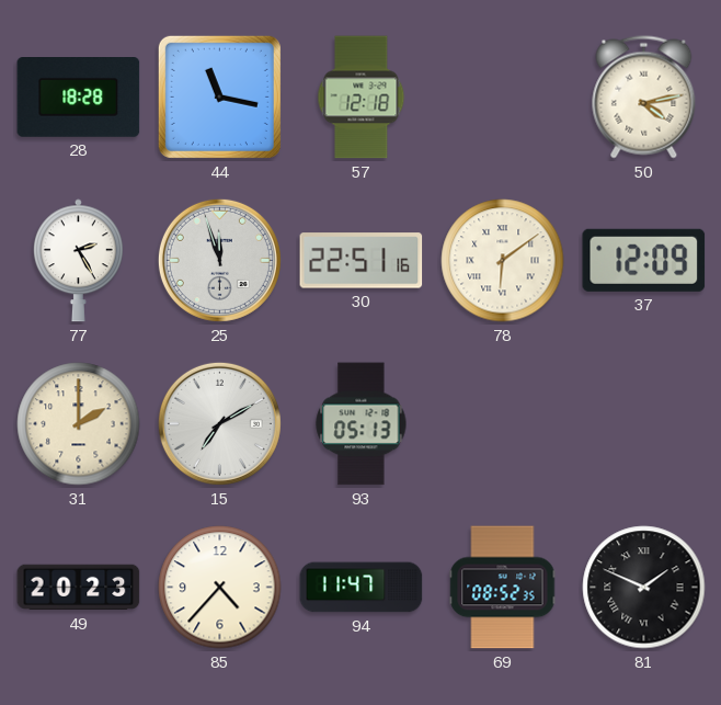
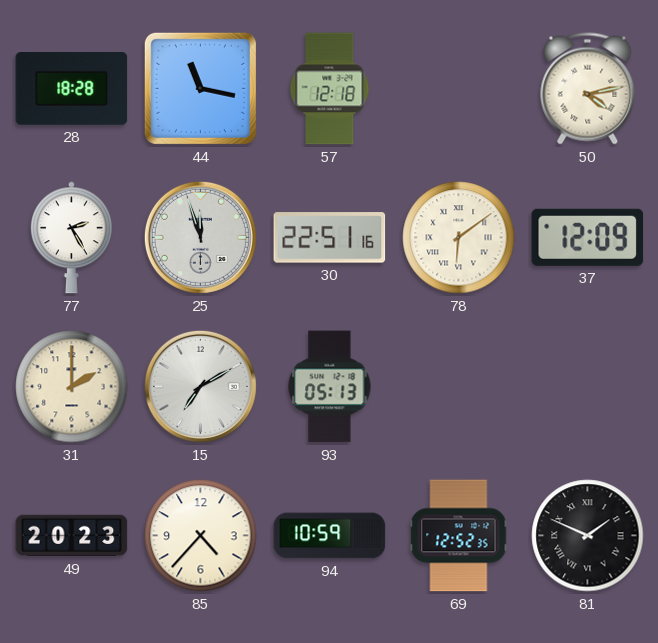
94: 11:47 -> 10:59
69: 08:52 -> 12:52
